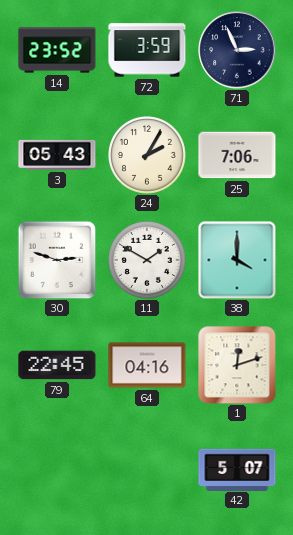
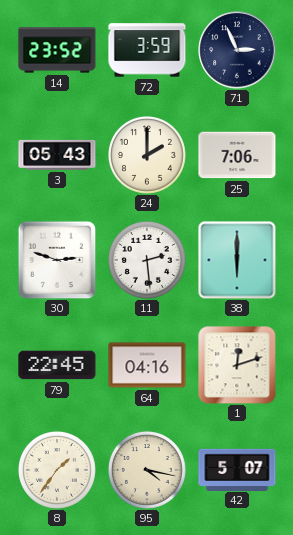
24: 2:05 -> 2:00
11: 1:50 -> 2:29
38: 4:00 -> 6:00
8: none -> 1:36
95: none -> 4:17
